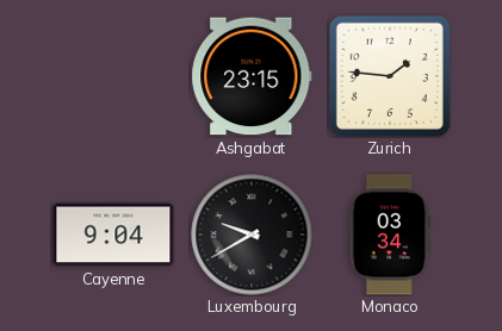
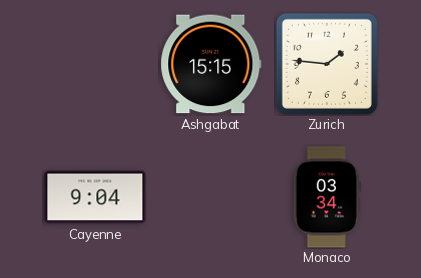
Ashgabat: 23:15 -> 15:15
Luxembourg: 9:40 -> none
